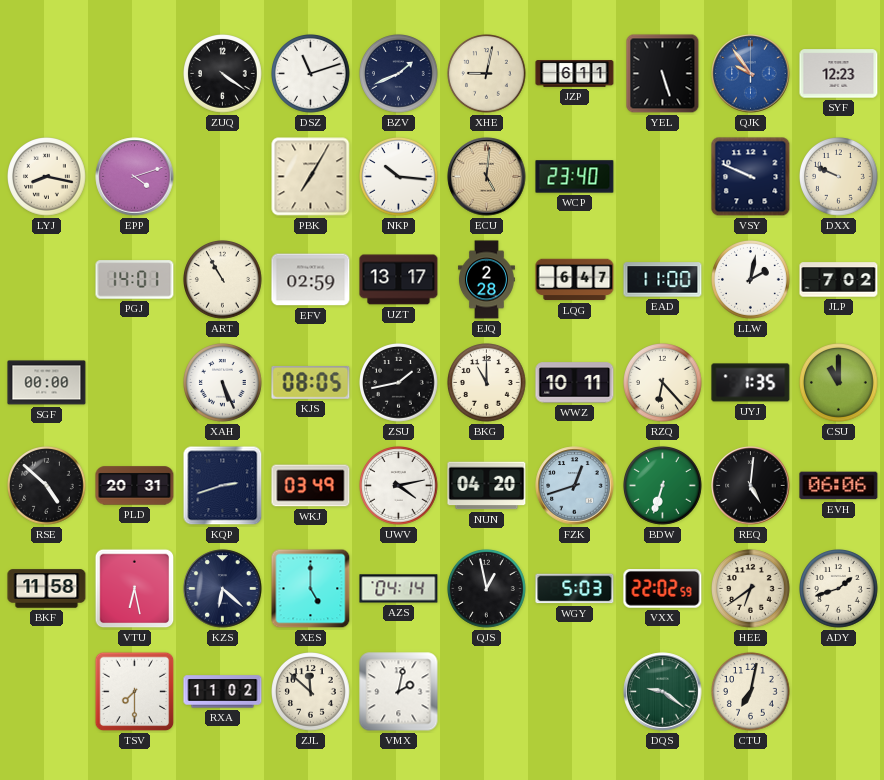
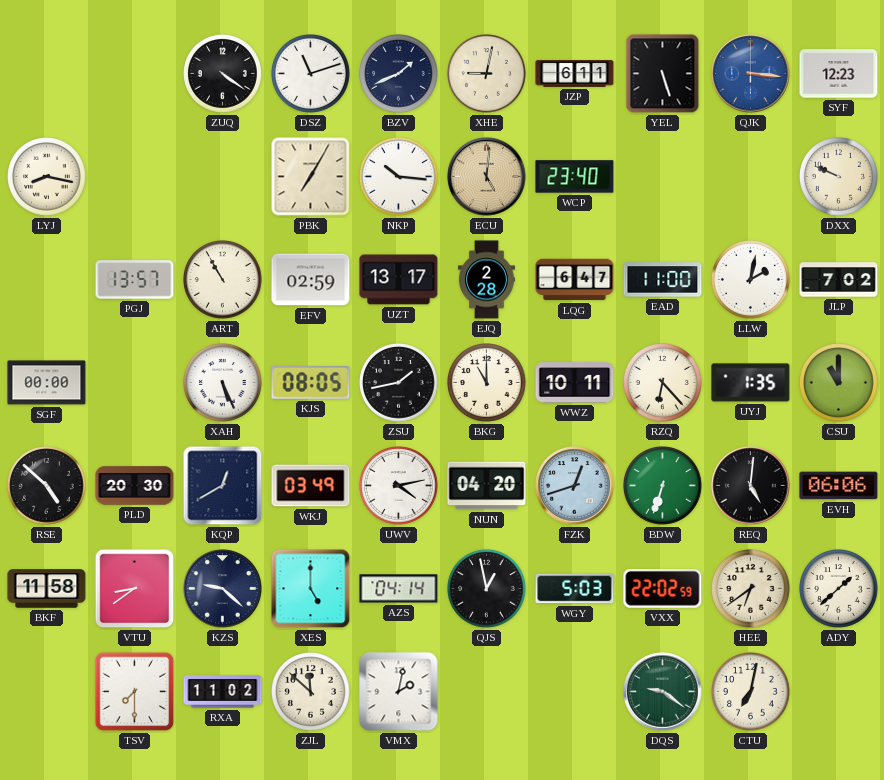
QJK: 9:54 -> 3:16
EPP: 4:12 -> none
VSY: 9:49 -> none
PGJ: 14:01 -> 13:57
PLD: 20:31 -> 20:30
KQP: 2:42 -> 12:40
VTU: 6:28 -> 8:39
KZS: 6:22 -> 9:22
ADY: 1:42 -> 1:38
